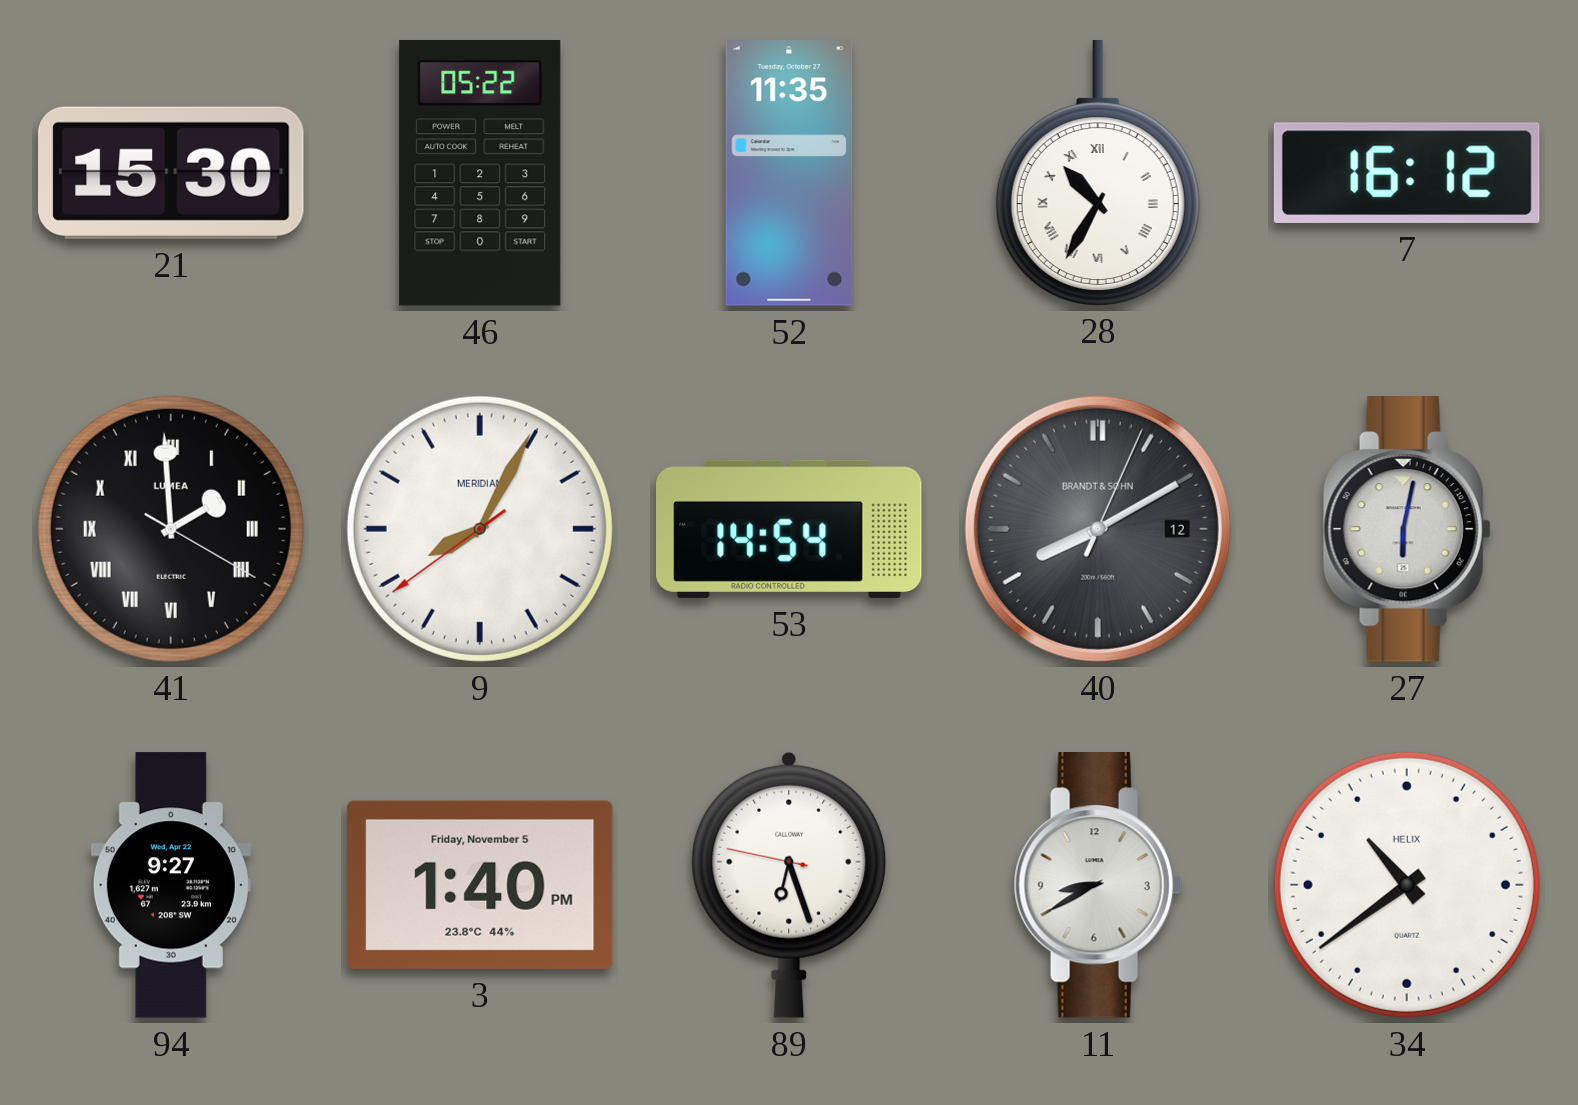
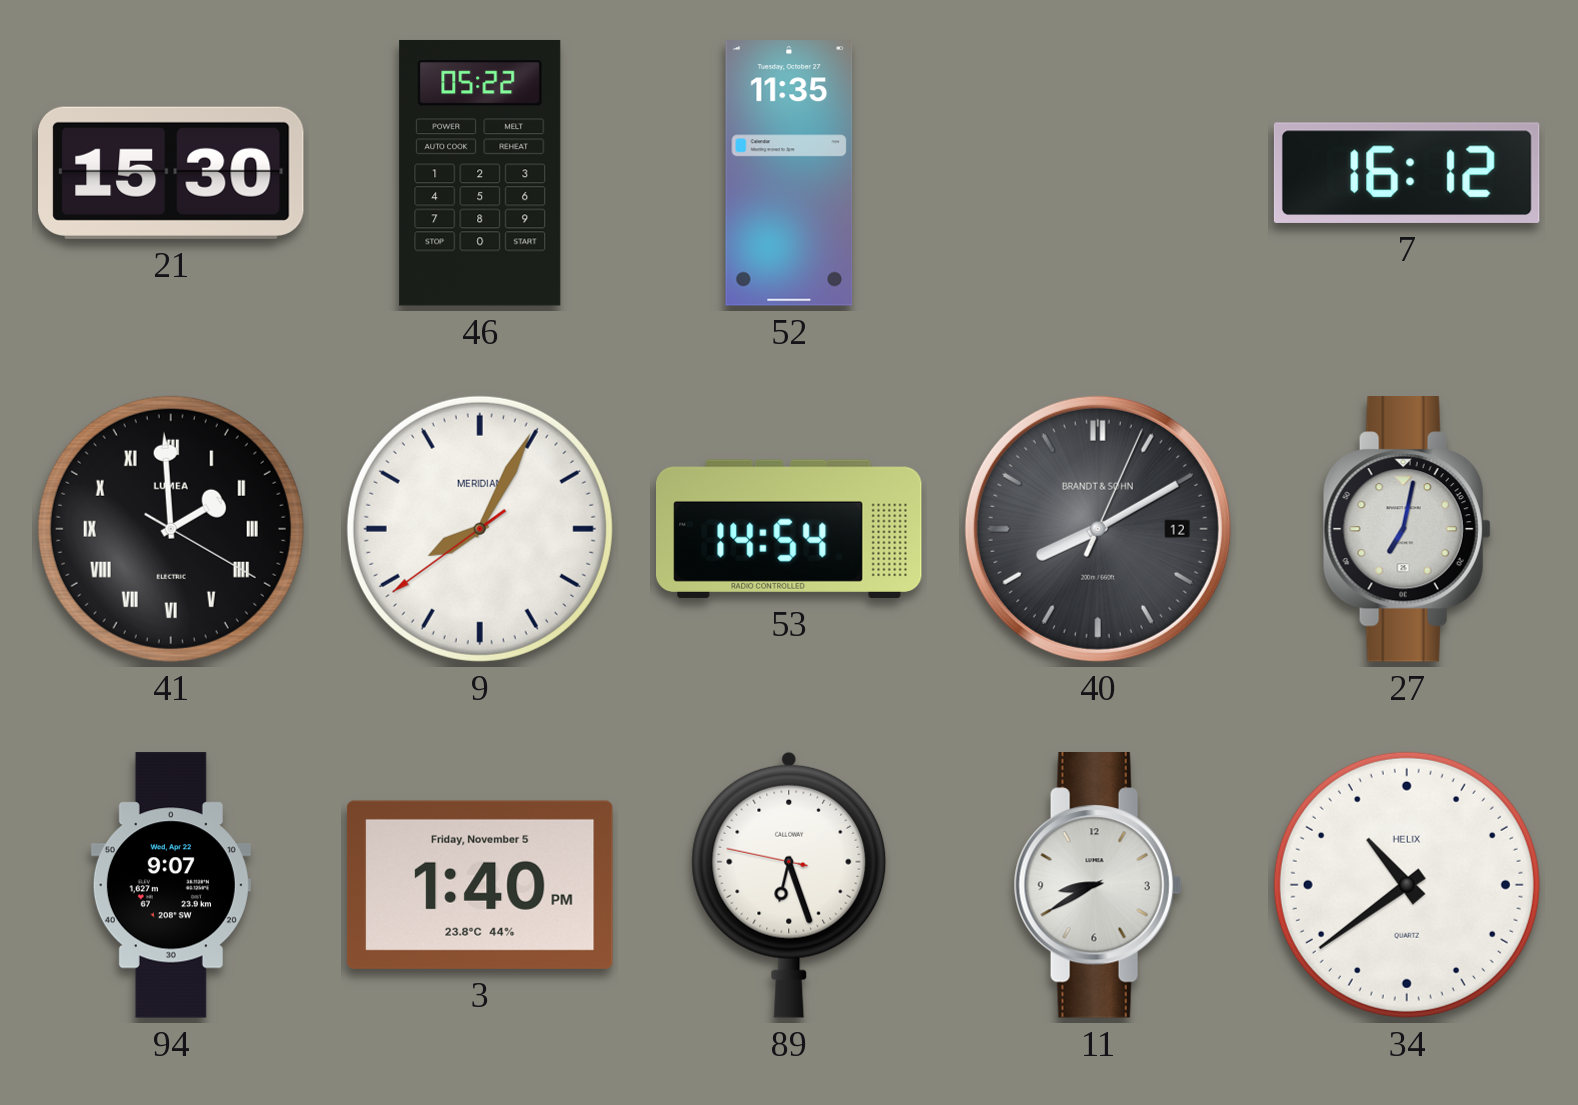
28: 10:35 -> none
27: 6:02 -> 7:02
94: 9:27 -> 9:07
